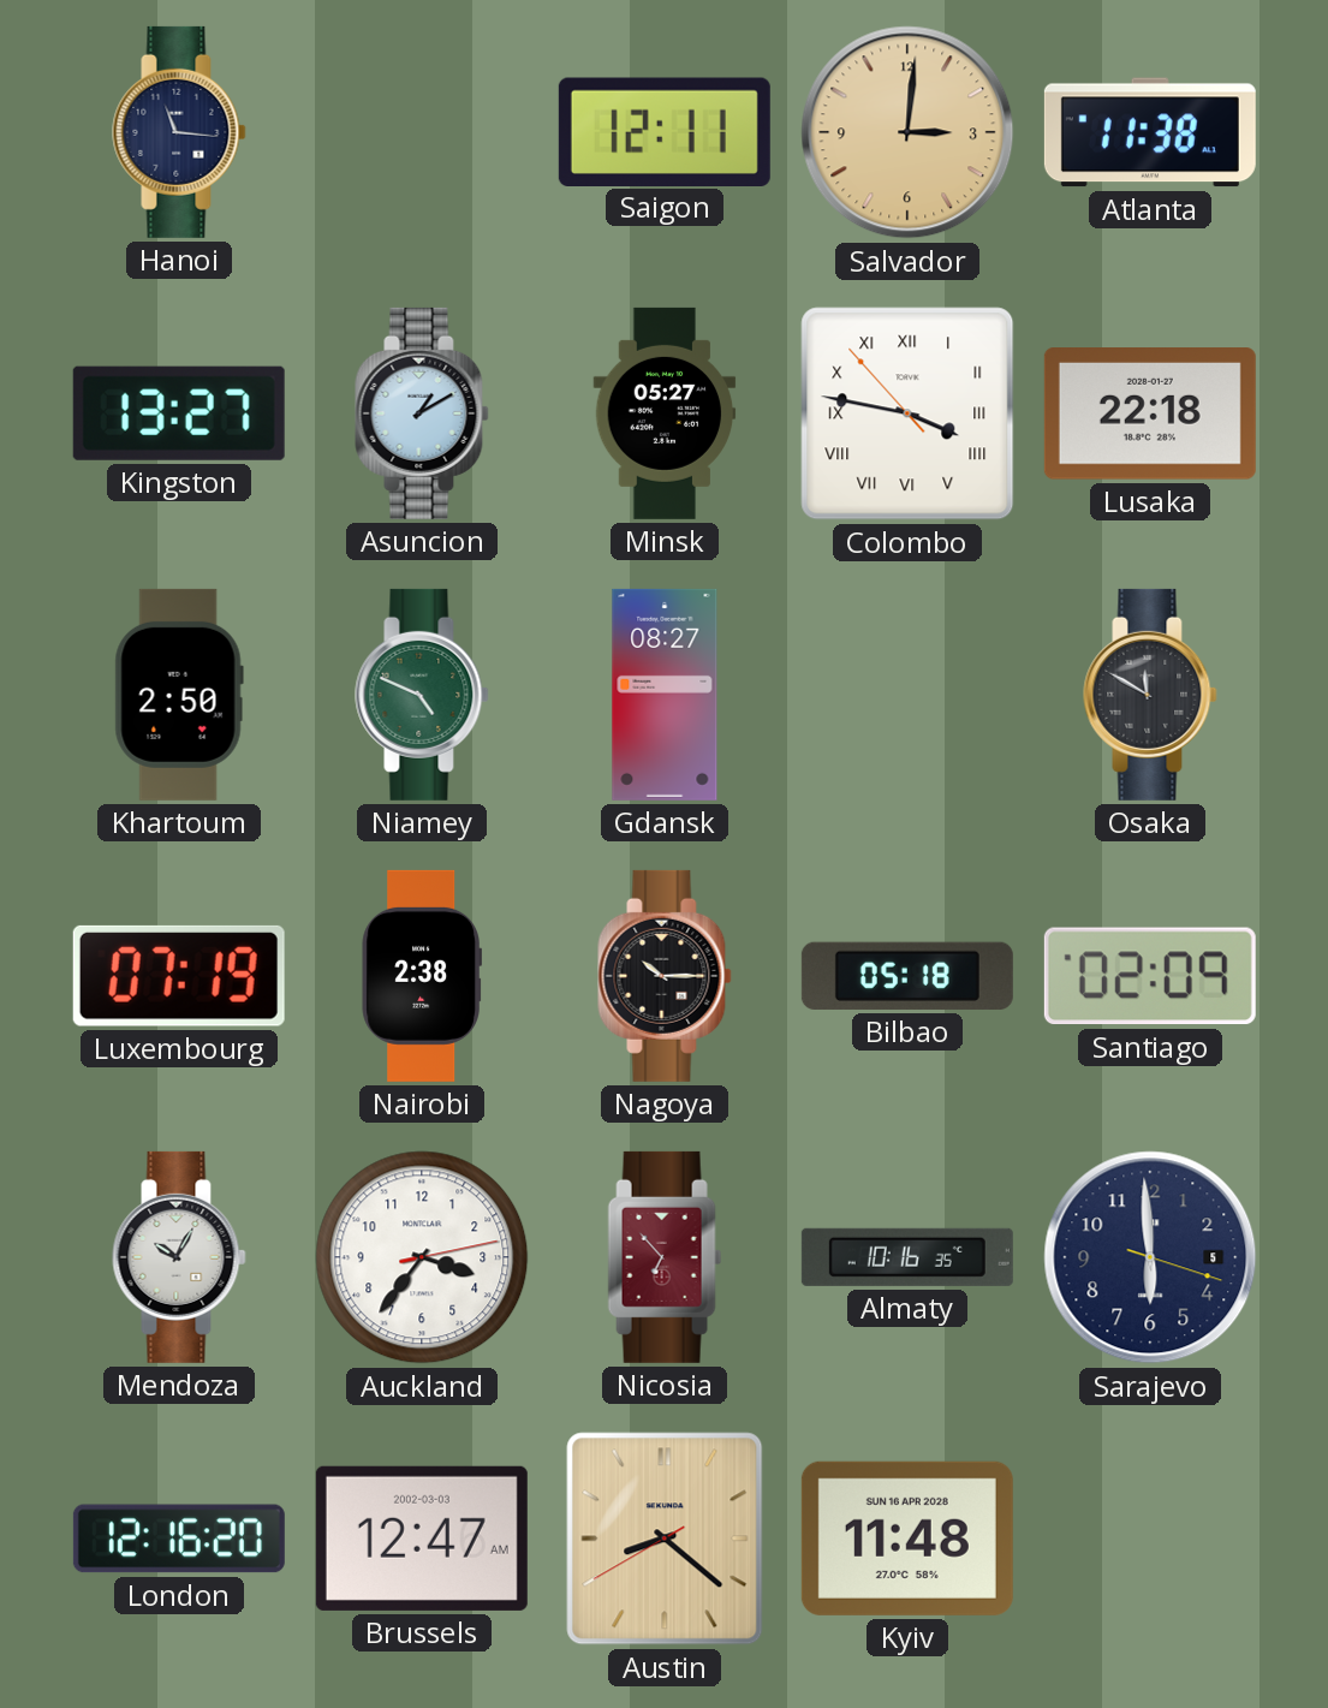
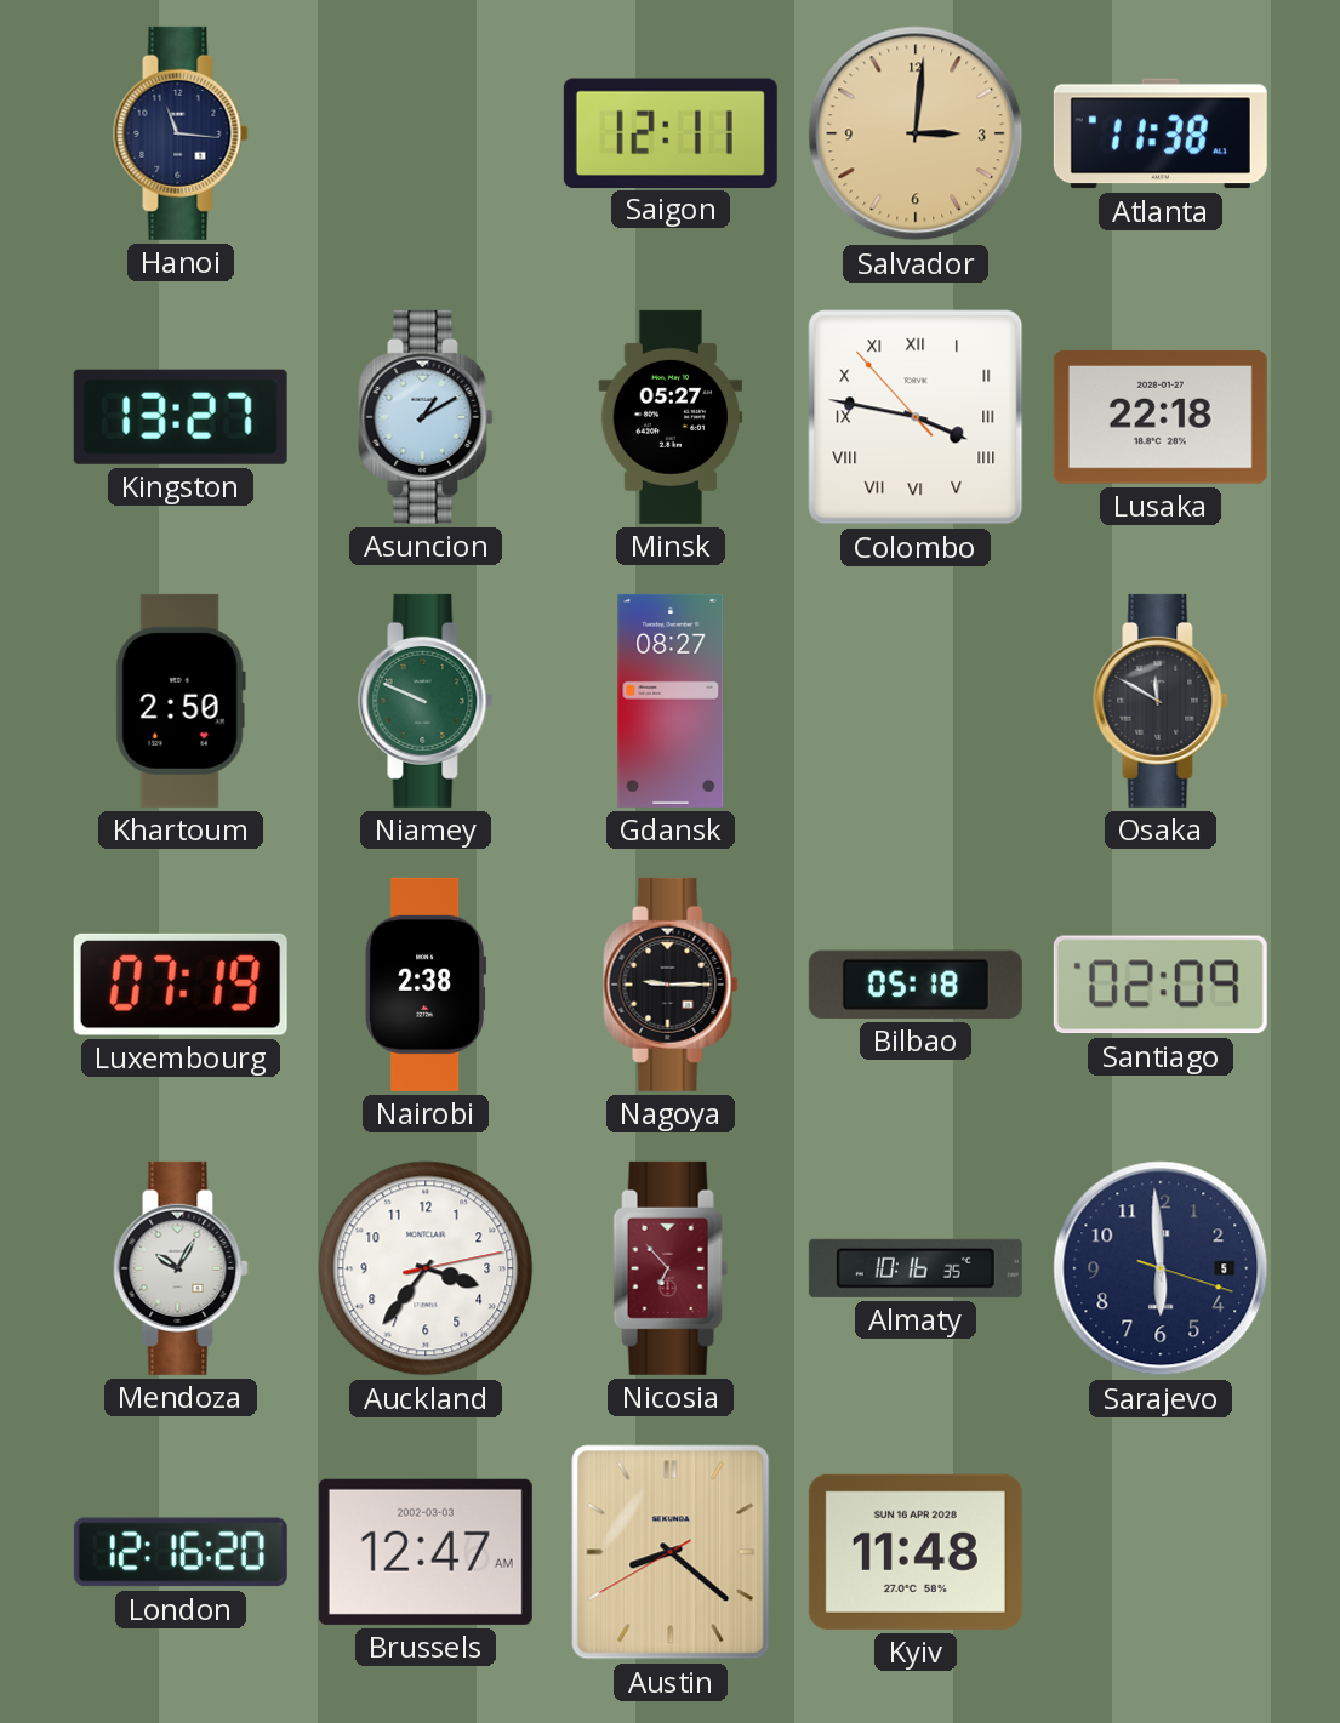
Niamey: 4:49 -> 9:49
Nagoya: 10:15 -> 9:15
